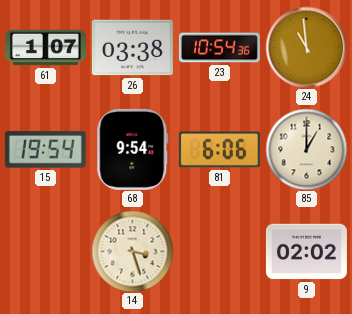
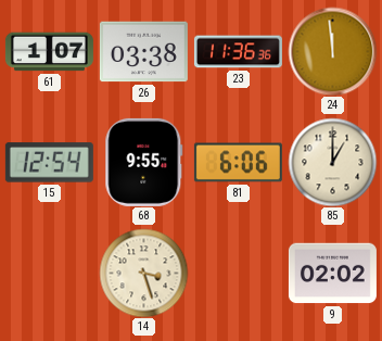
23: 10:54 -> 11:36
24: 10:59 -> 11:59
15: 19:54 -> 12:54
68: 9:54 -> 9:55
